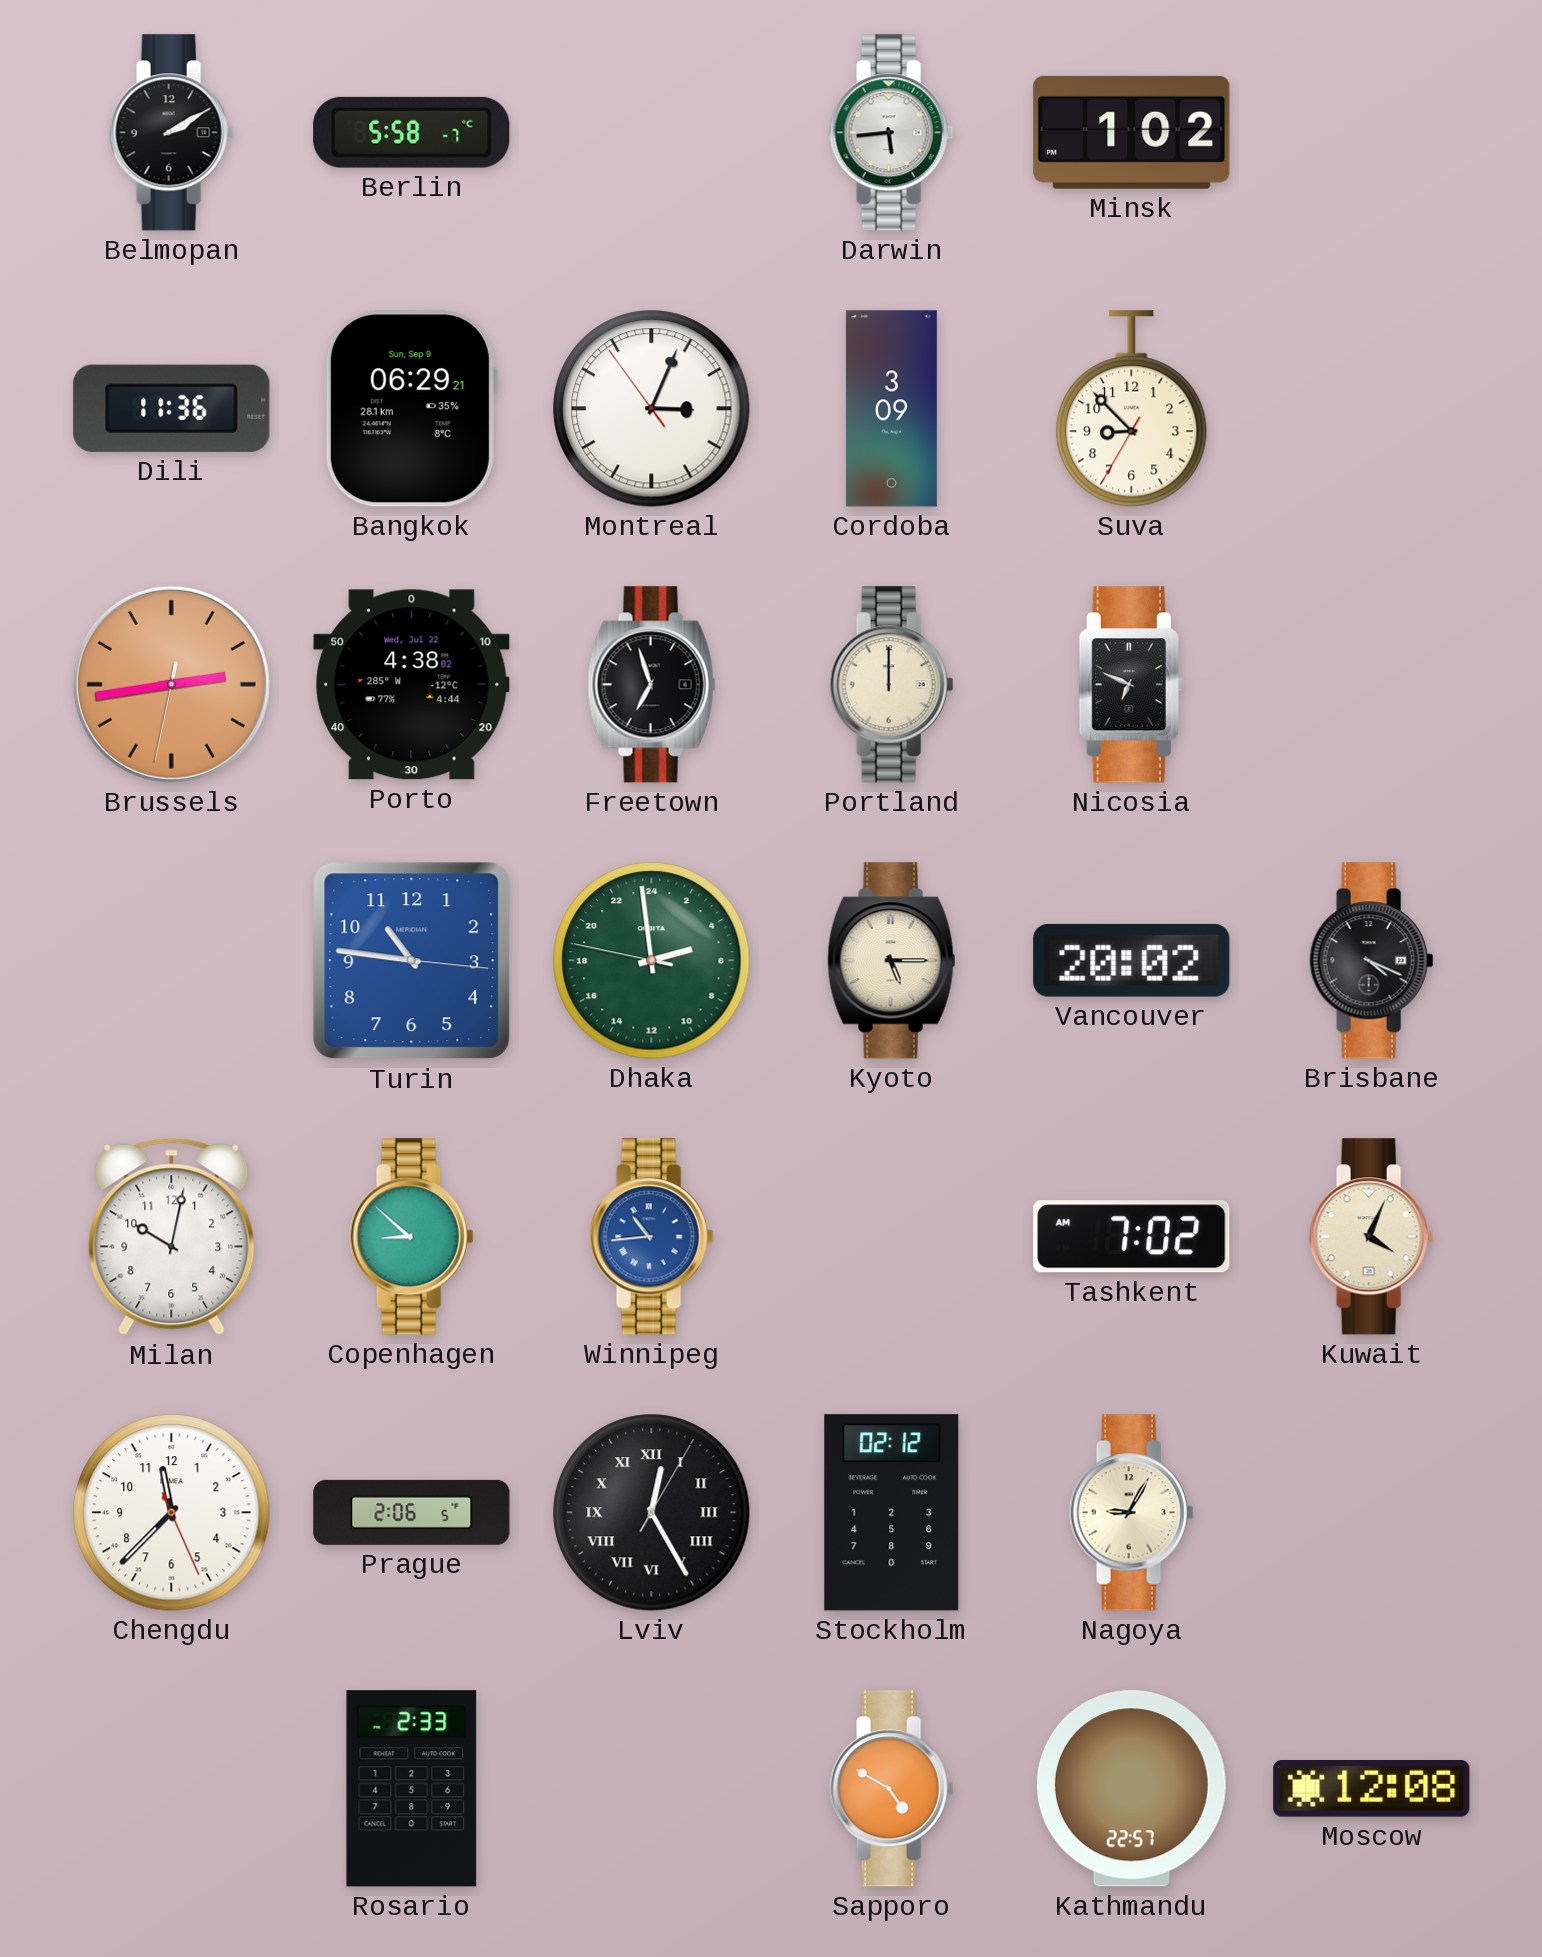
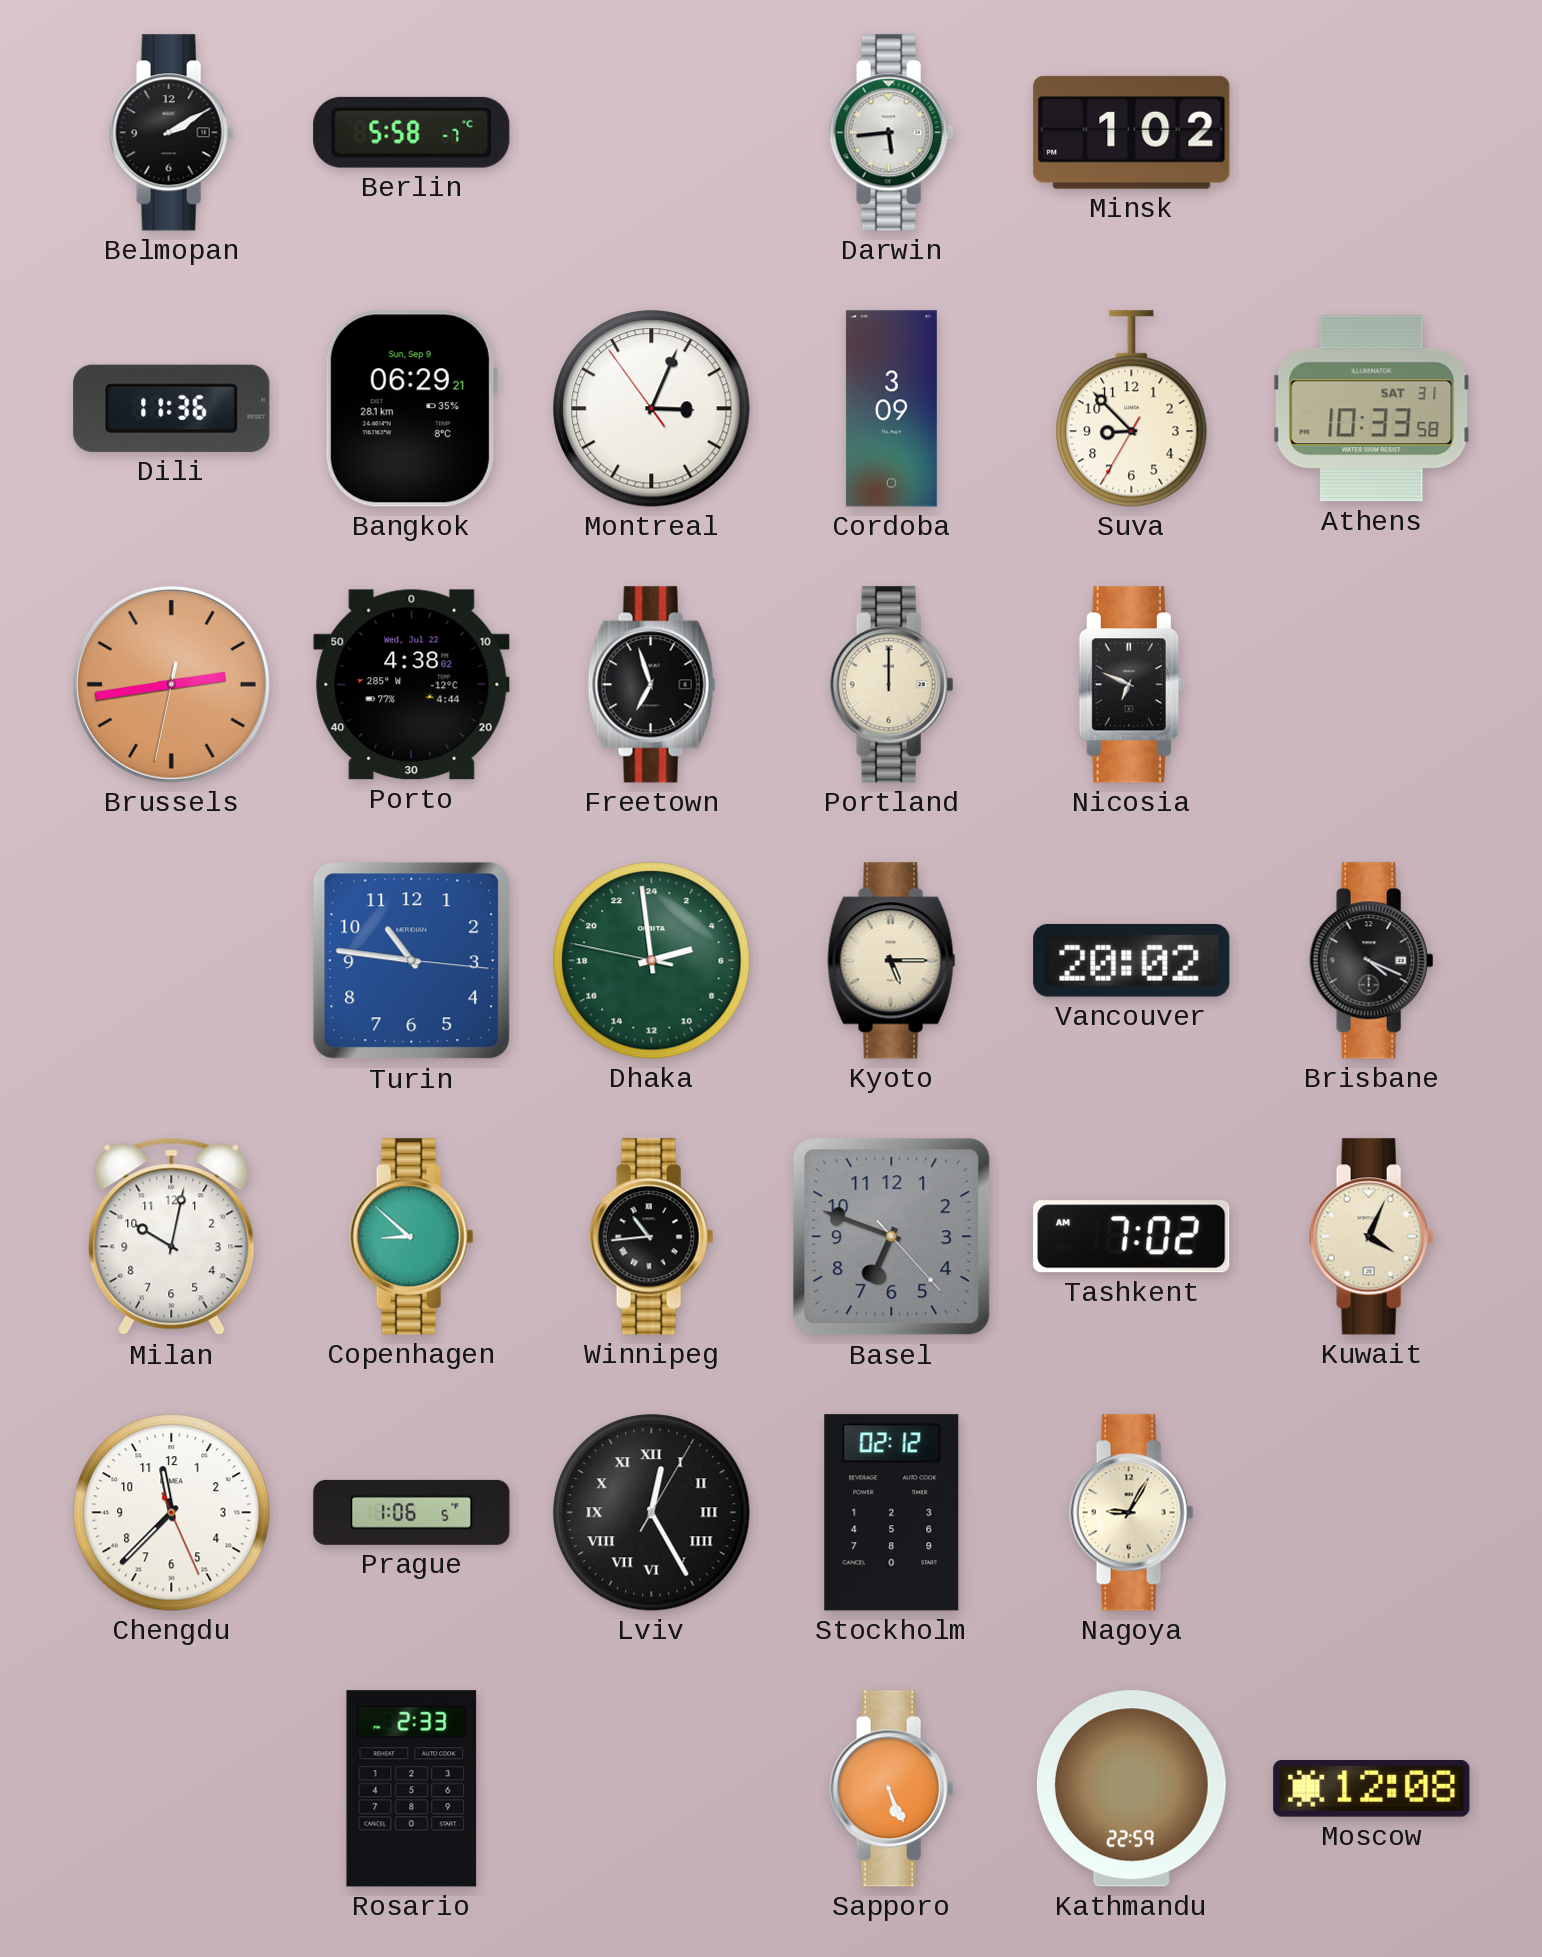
Athens: none -> 10:33
Winnipeg dial: blue -> black
Basel: none -> 6:48
Prague: 2:06 -> 1:06
Sapporo: 4:50 -> 5:26
Kathmandu: 22:57 -> 22:59
